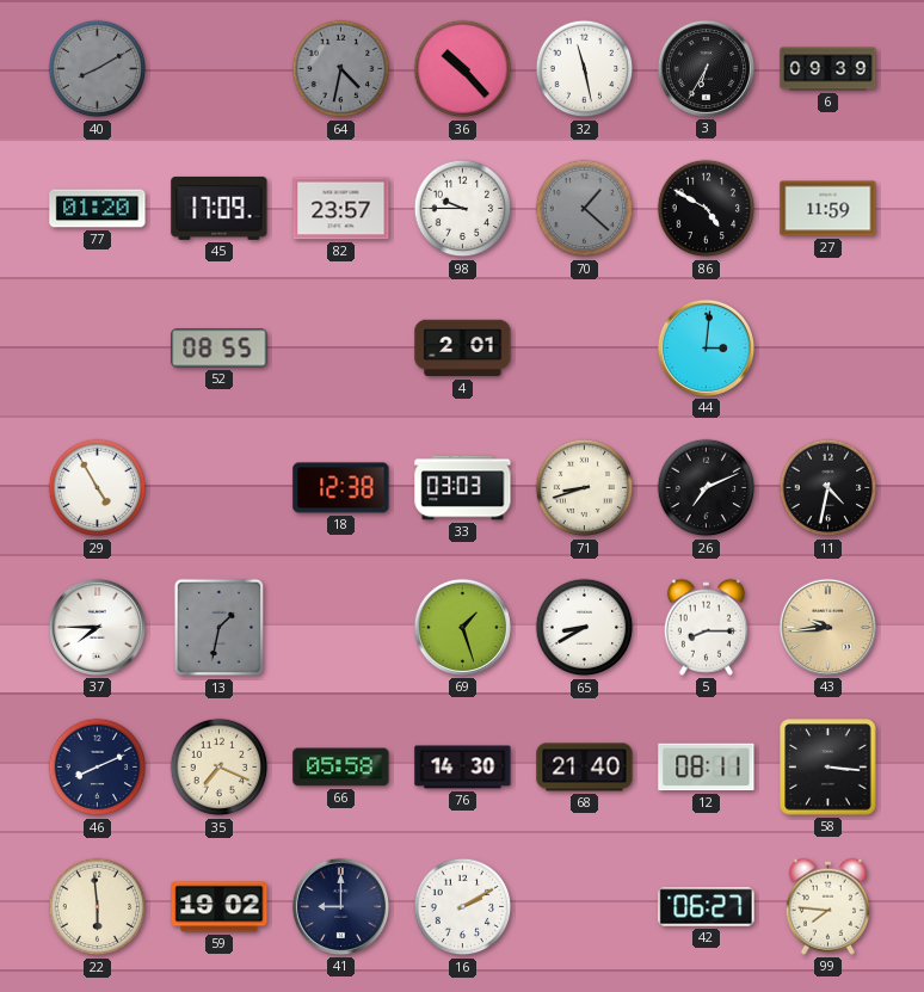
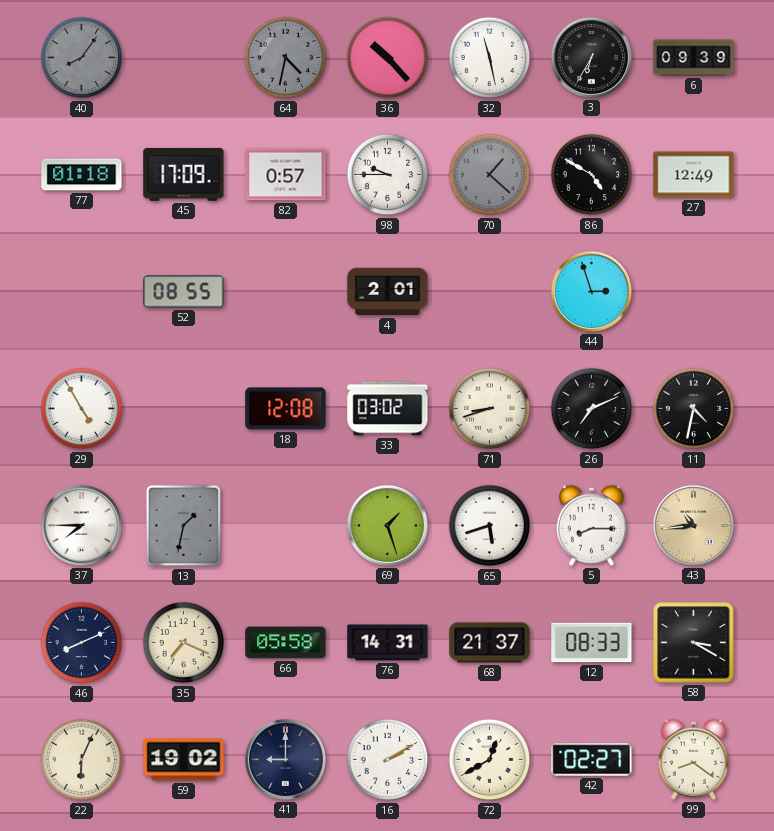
40: 8:10 -> 8:06
77: 01:20 -> 01:18
82: 23:57 -> 0:57
27: 11:59 -> 12:49
44: 3:01 -> 2:57
18: 12:38 -> 12:08
33: 03:03 -> 03:02
65: 8:40 -> 5:42
43: 9:44 -> 10:44
76: 14:30 -> 14:31
68: 21:40 -> 21:37
12: 08:11 -> 08:33
58: 3:16 -> 3:20
22: 5:59 -> 6:04
72: none -> 12:40
42: 06:27 -> 02:27
99: 7:46 -> 8:21
